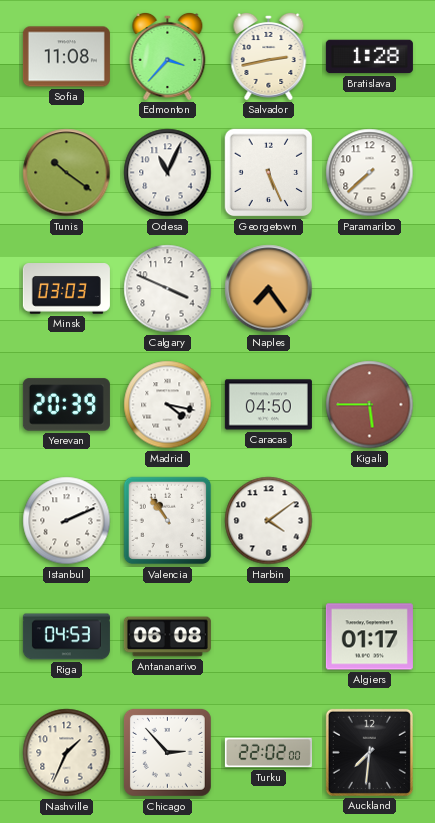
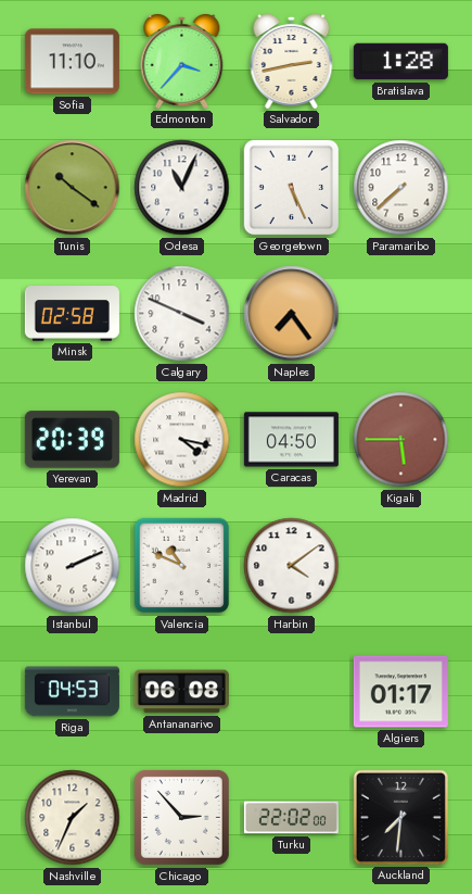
Sofia: 11:08 -> 11:10
Minsk: 03:03 -> 02:58
Valencia: 10:54 -> 10:49
